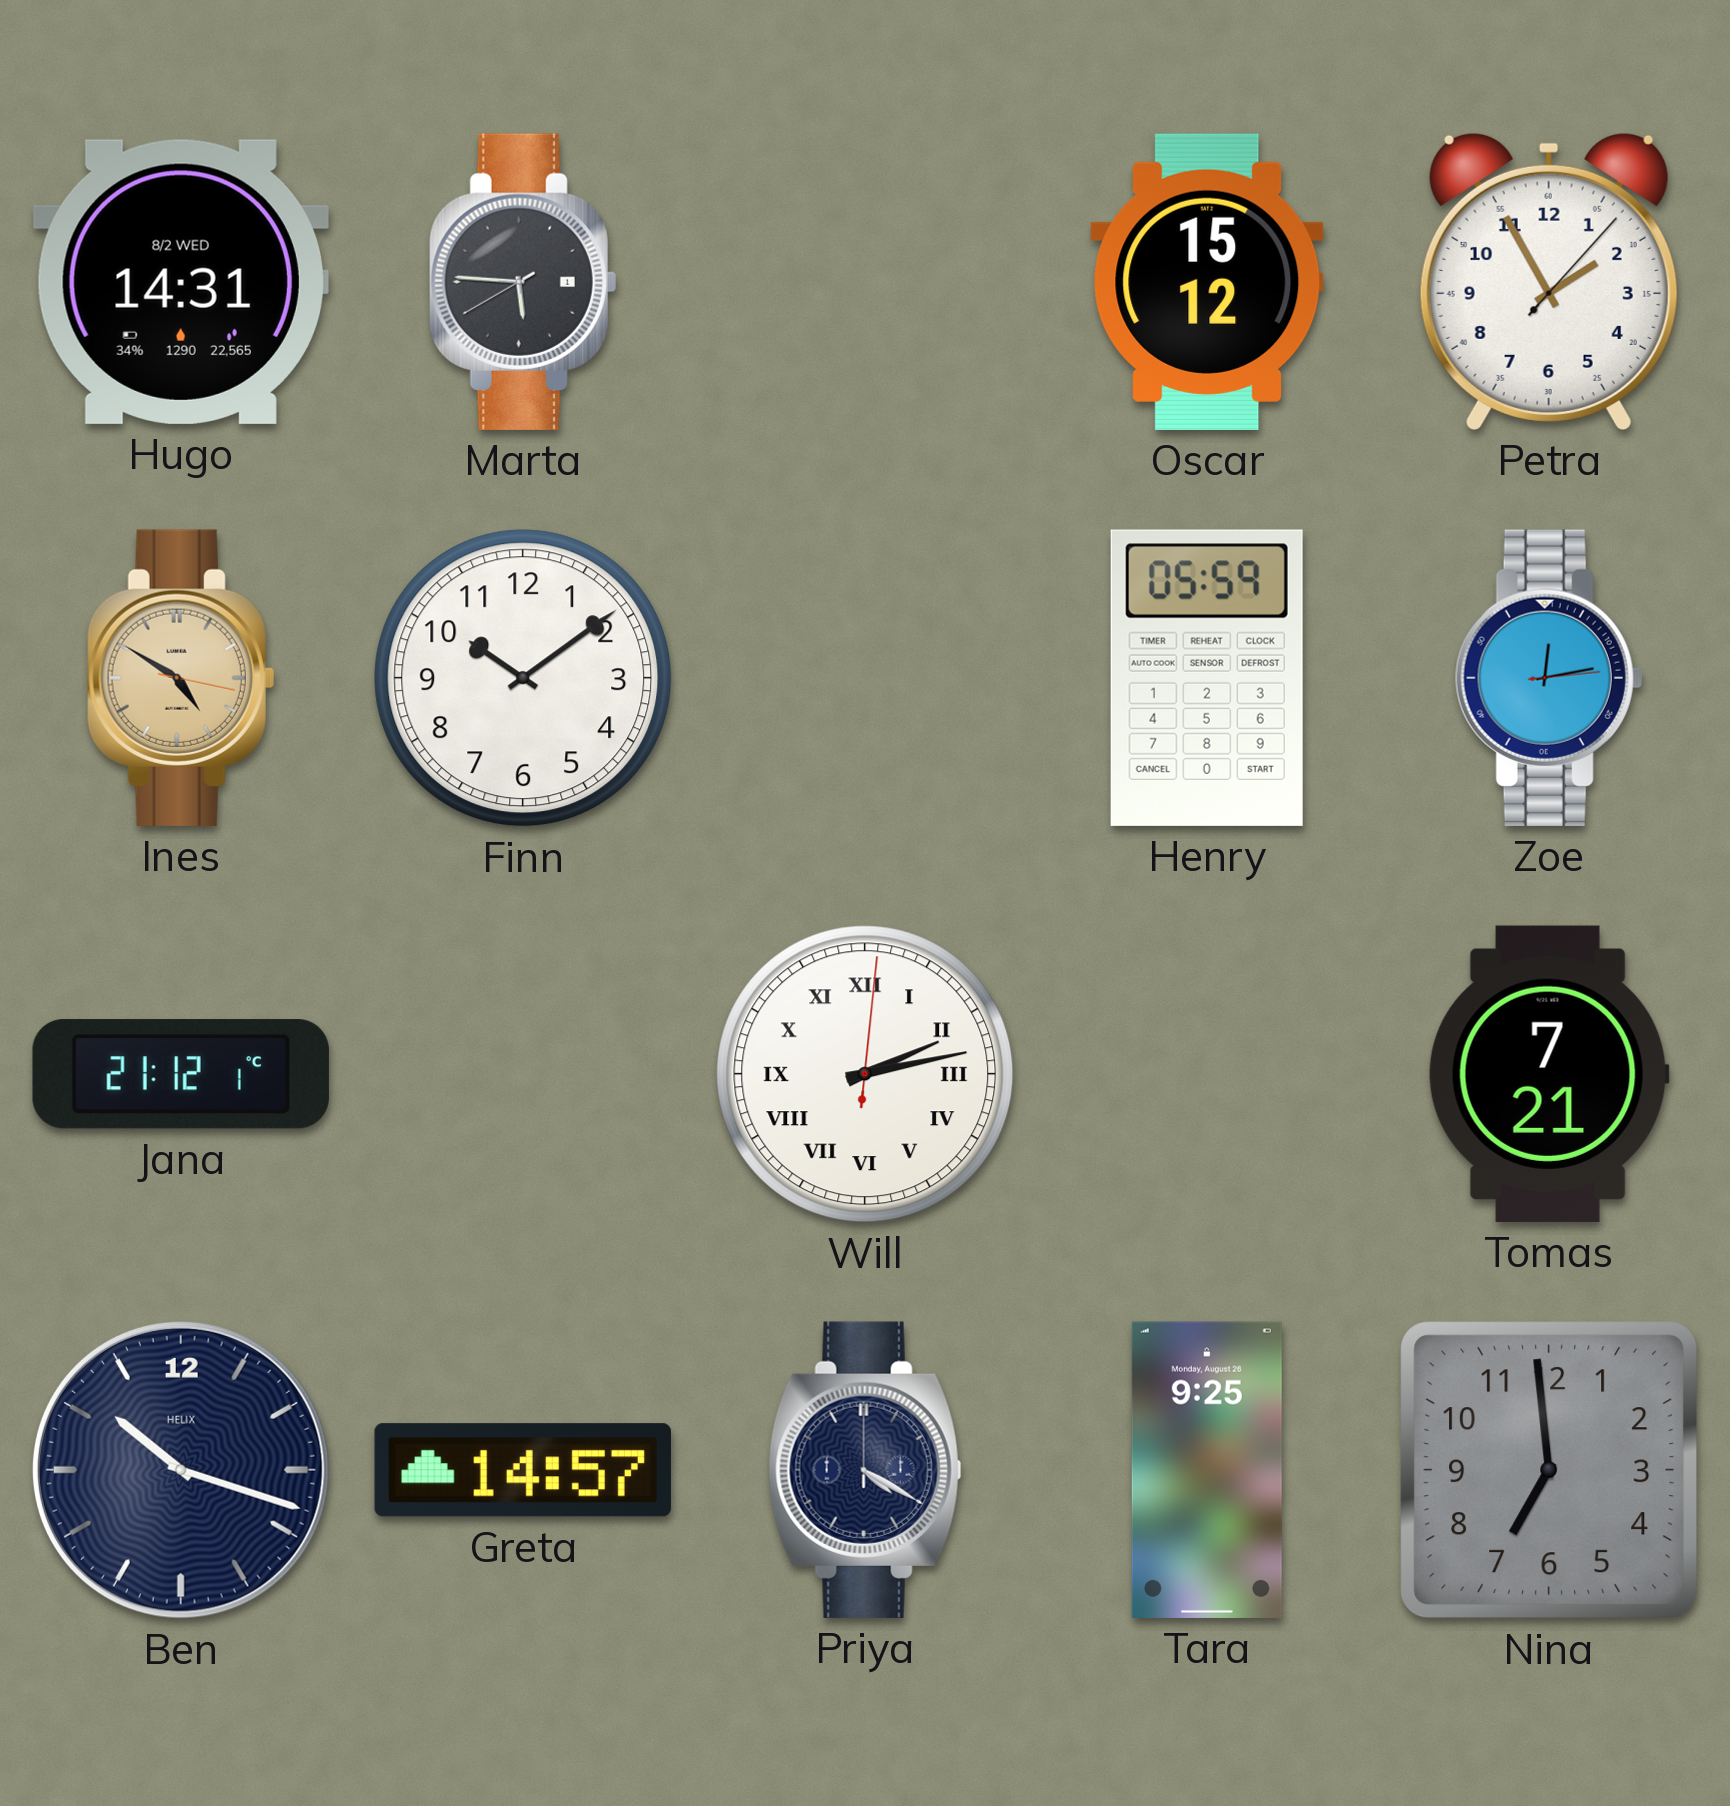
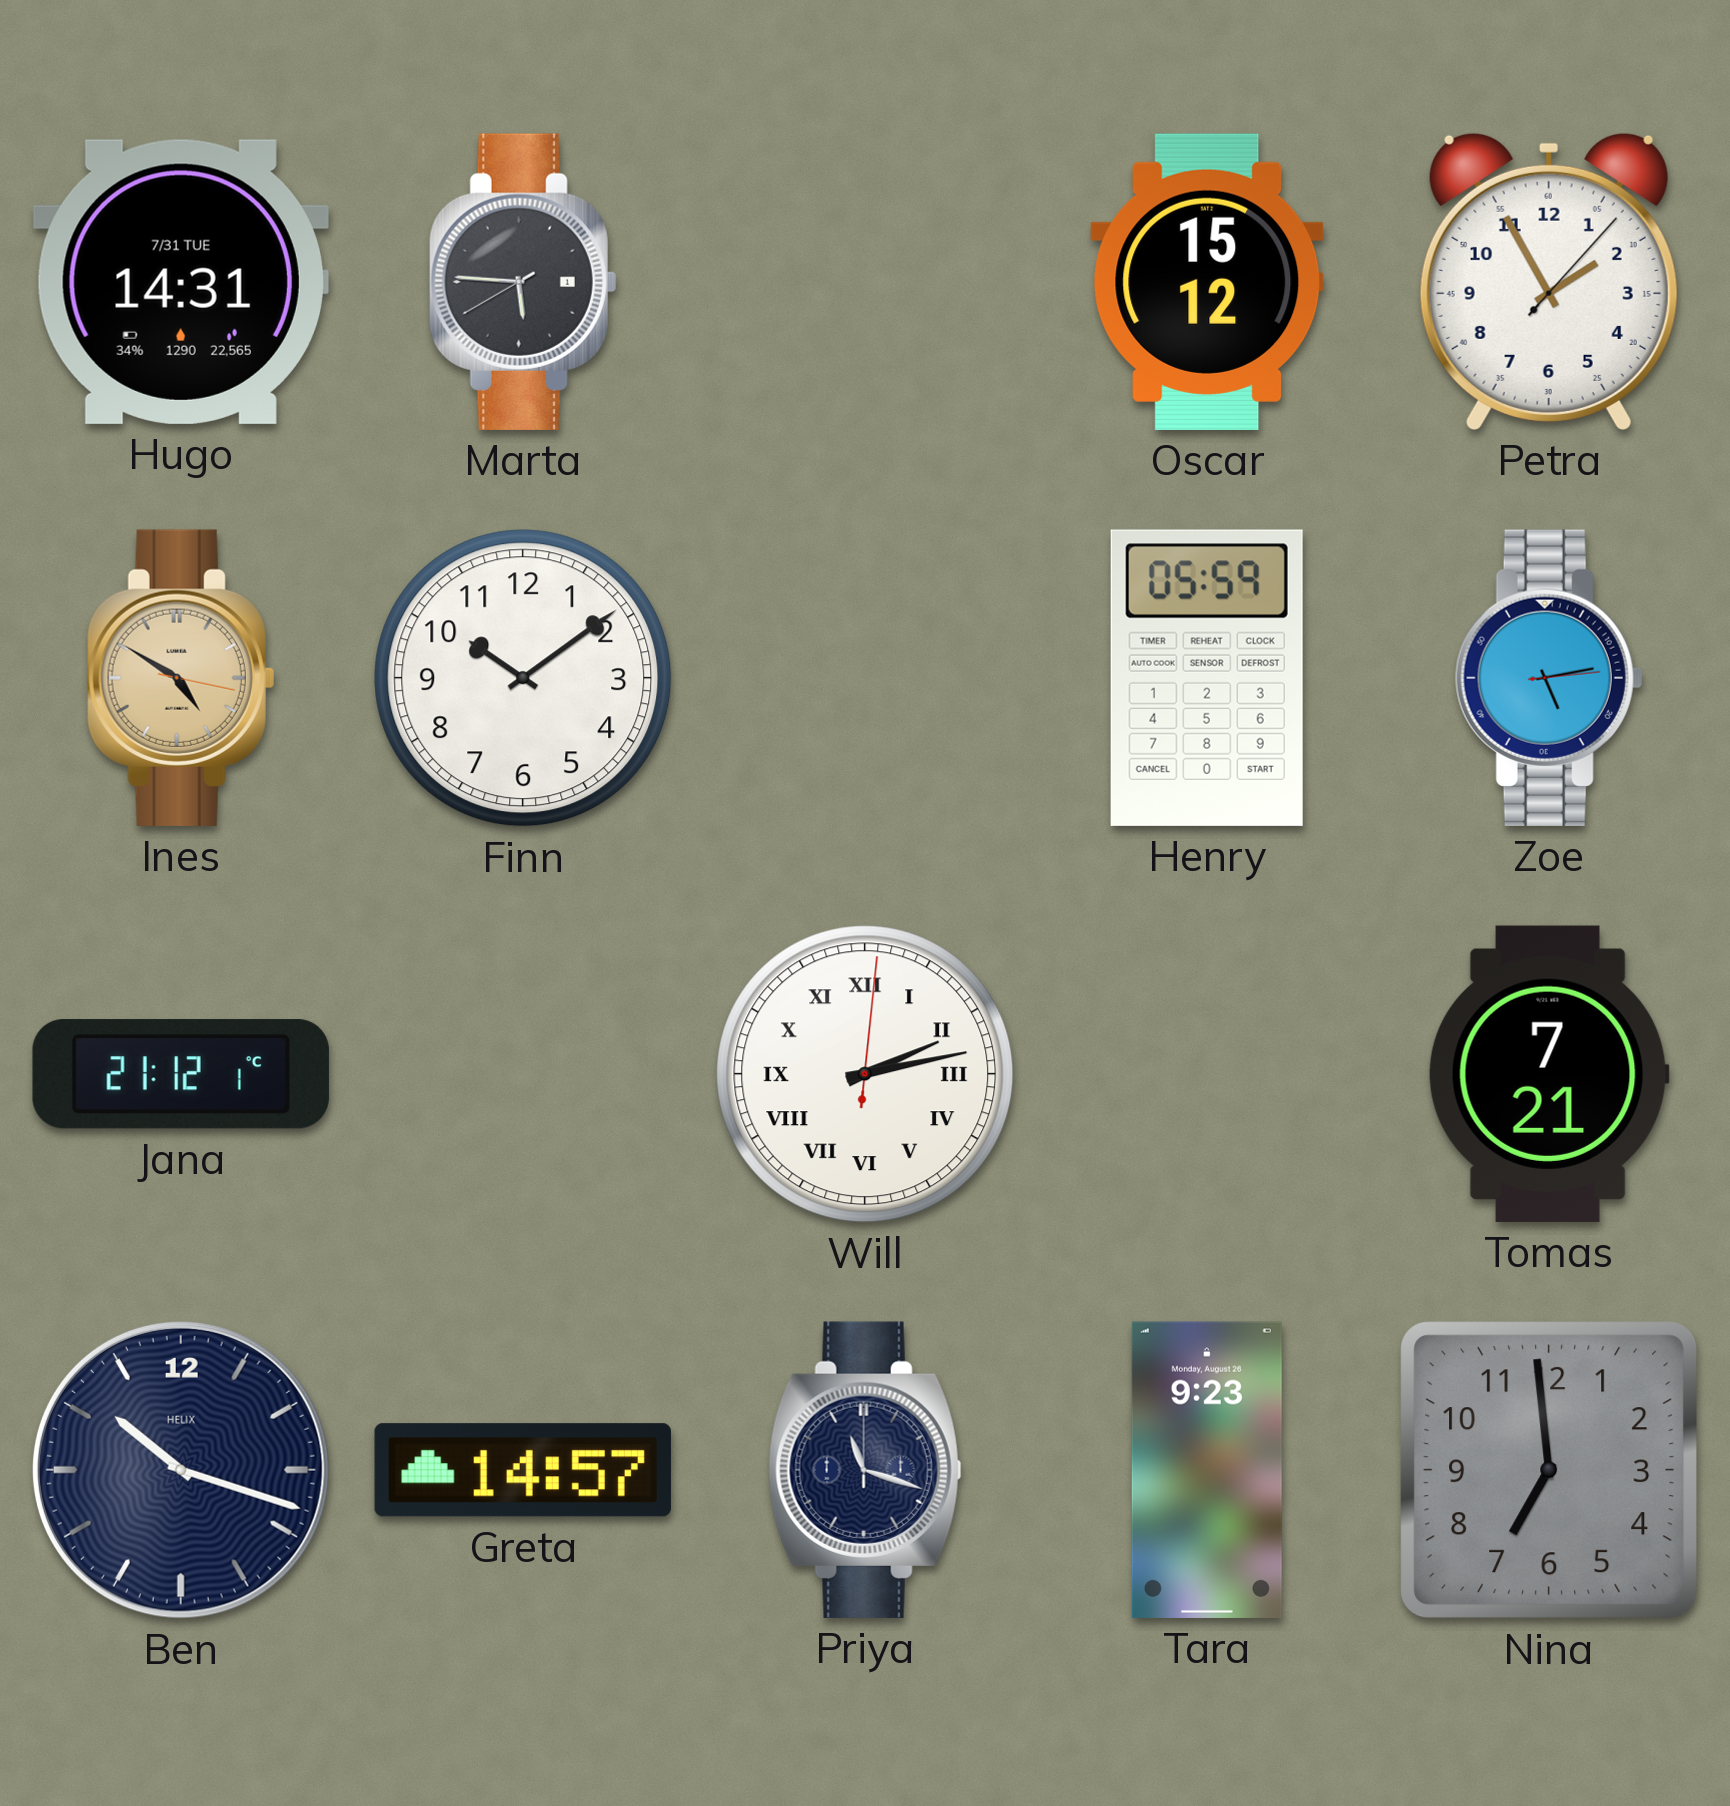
Hugo date: 8/2 WED -> 7/31 TUE
Zoe: 12:13 -> 5:13
Priya: 4:20 -> 11:18
Tara: 9:25 -> 9:23
